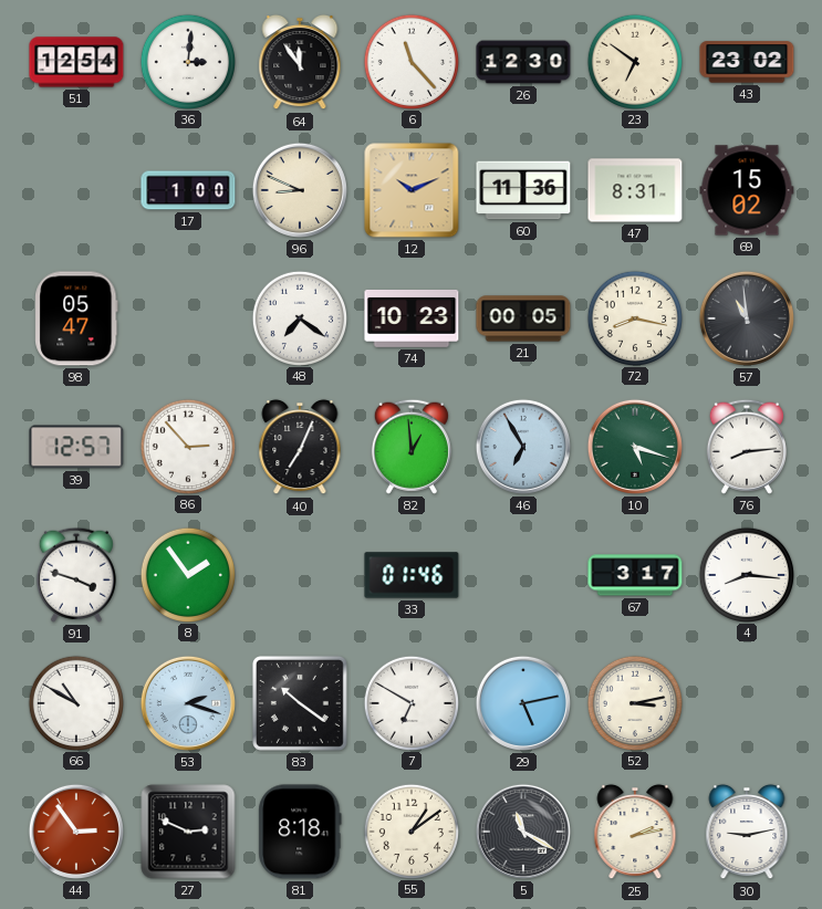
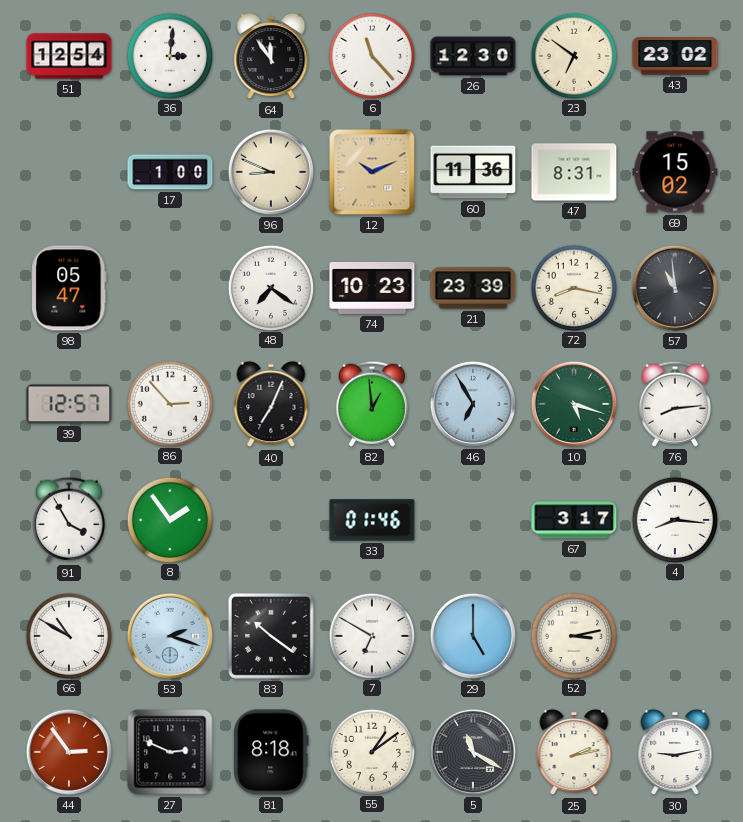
21: 00:05 -> 23:39
91: 3:48 -> 3:55
29: 5:13 -> 5:00
